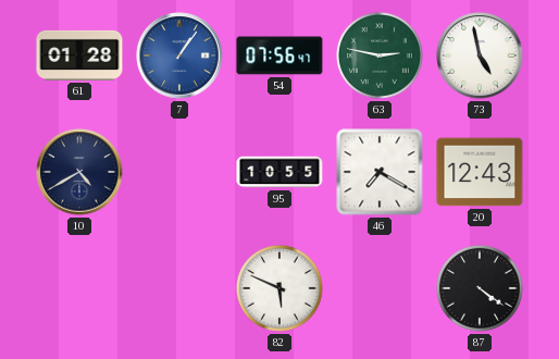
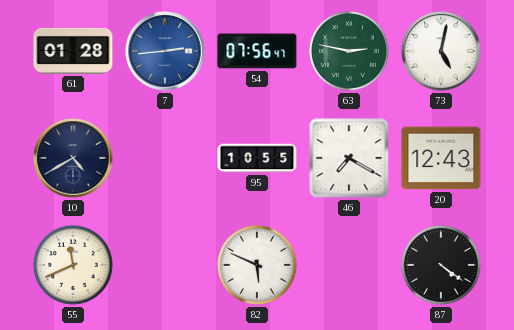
7: 1:06 -> 2:44
73: 4:58 -> 5:02
55: none -> 11:41
